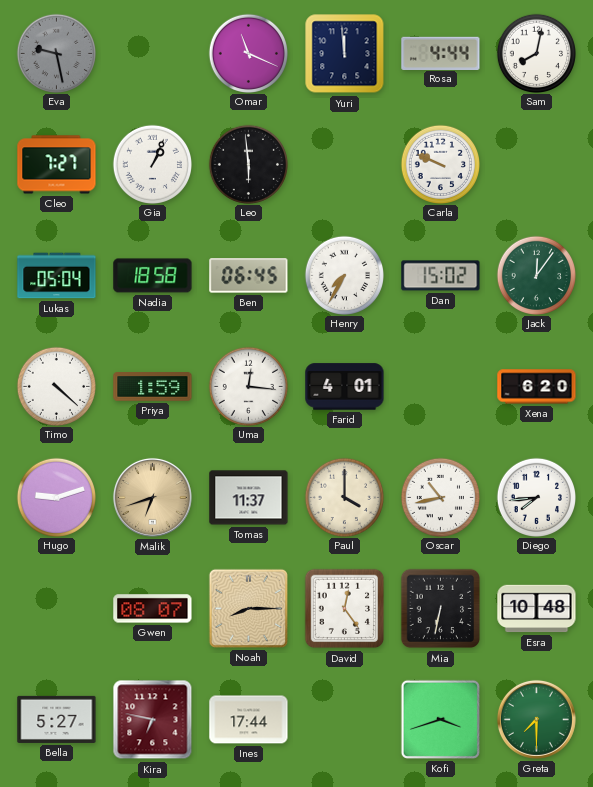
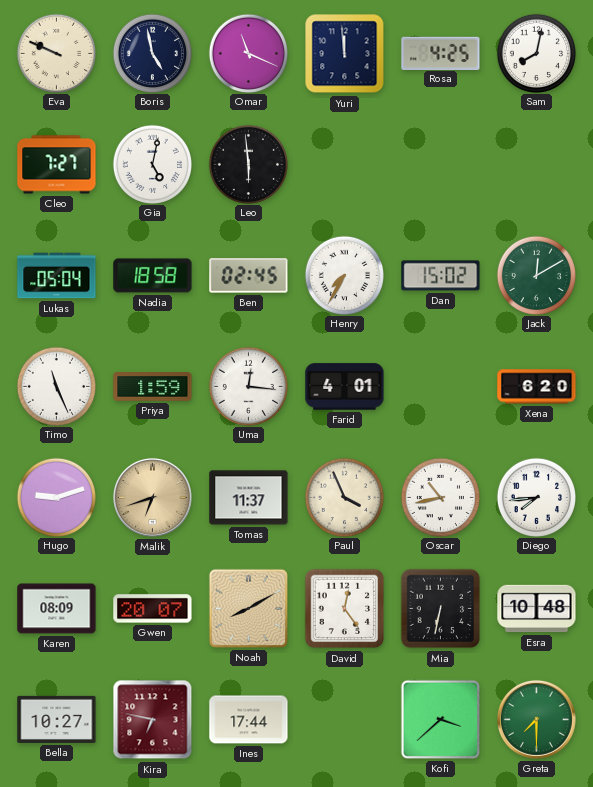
Eva: 9:28 -> 9:49
Eva dial: grey -> cream
Boris: none -> 4:58
Rosa: 4:44 -> 4:25
Gia: 1:04 -> 5:02
Carla: 9:49 -> none
Ben: 06:45 -> 02:45
Jack: 12:06 -> 12:10
Timo: 4:22 -> 11:26
Paul: 4:00 -> 3:56
Karen: none -> 08:09
Gwen: 08:07 -> 20:07
Noah: 8:15 -> 8:10
Bella: 5:27 -> 10:27
Kofi: 3:42 -> 3:38
